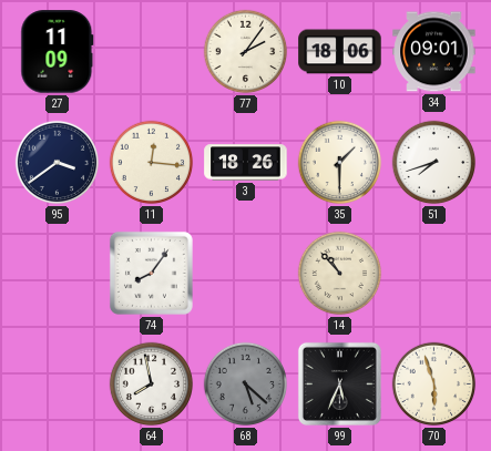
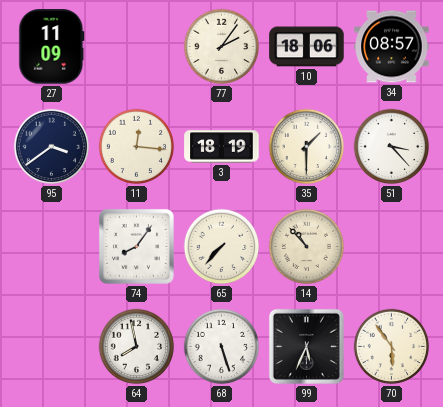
34: 09:01 -> 08:57
3: 18:26 -> 18:19
51: 7:42 -> 3:23
65: none -> 7:37
68: 5:22 -> 5:27
68 dial: grey -> white
70: 5:57 -> 5:54
